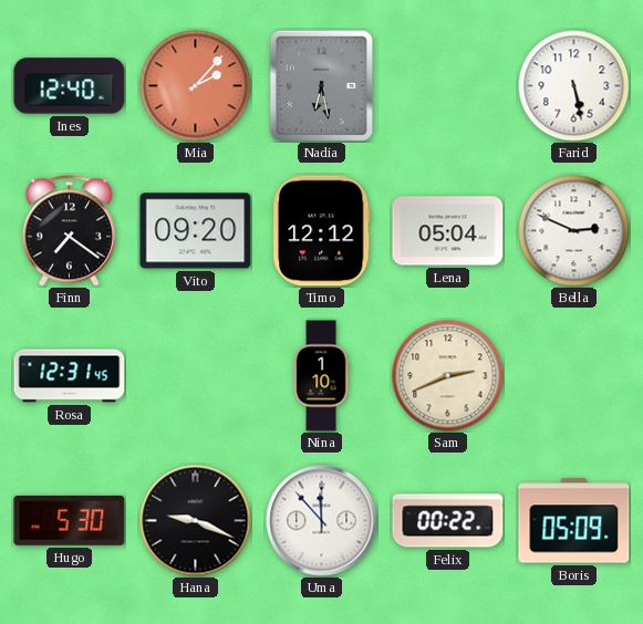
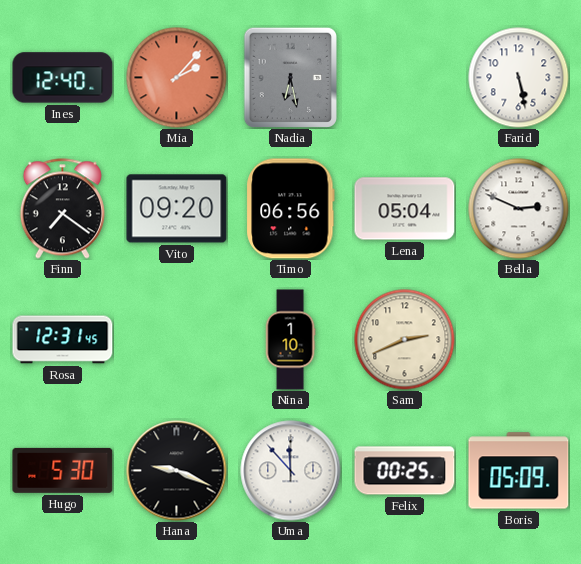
Timo: 12:12 -> 06:56
Felix: 00:22 -> 00:25
